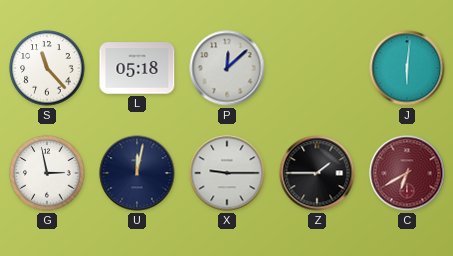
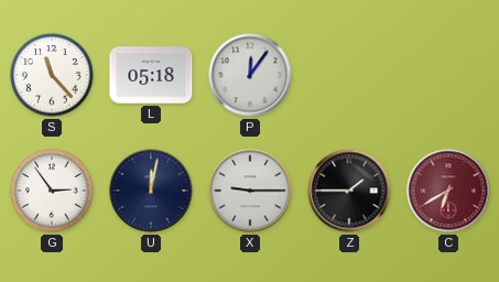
P: 12:08 -> 12:06
J: 6:01 -> none
G: 2:58 -> 2:54
